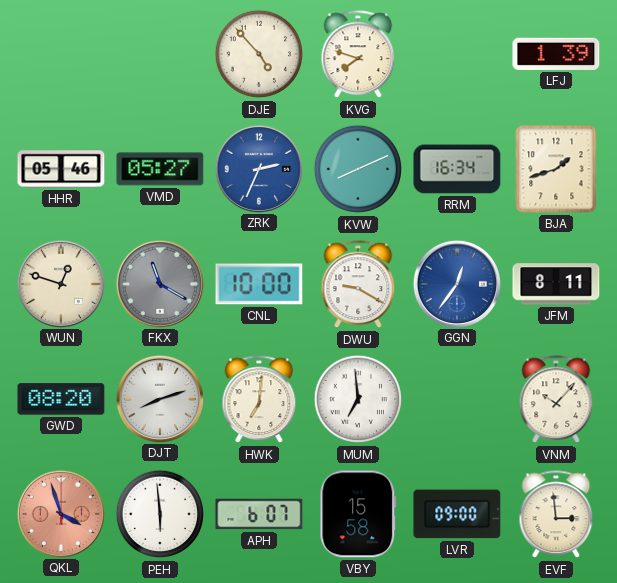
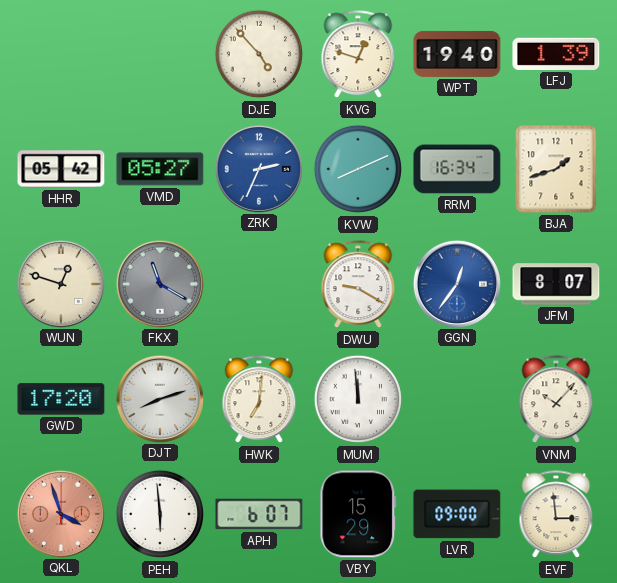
KVG: 7:48 -> 12:48
WPT: none -> 19:40
HHR: 05:46 -> 05:42
CNL: 10:00 -> none
JFM: 8:11 -> 8:07
GWD: 08:20 -> 17:20
MUM: 6:59 -> 11:59
VBY: 15:58 -> 15:29
